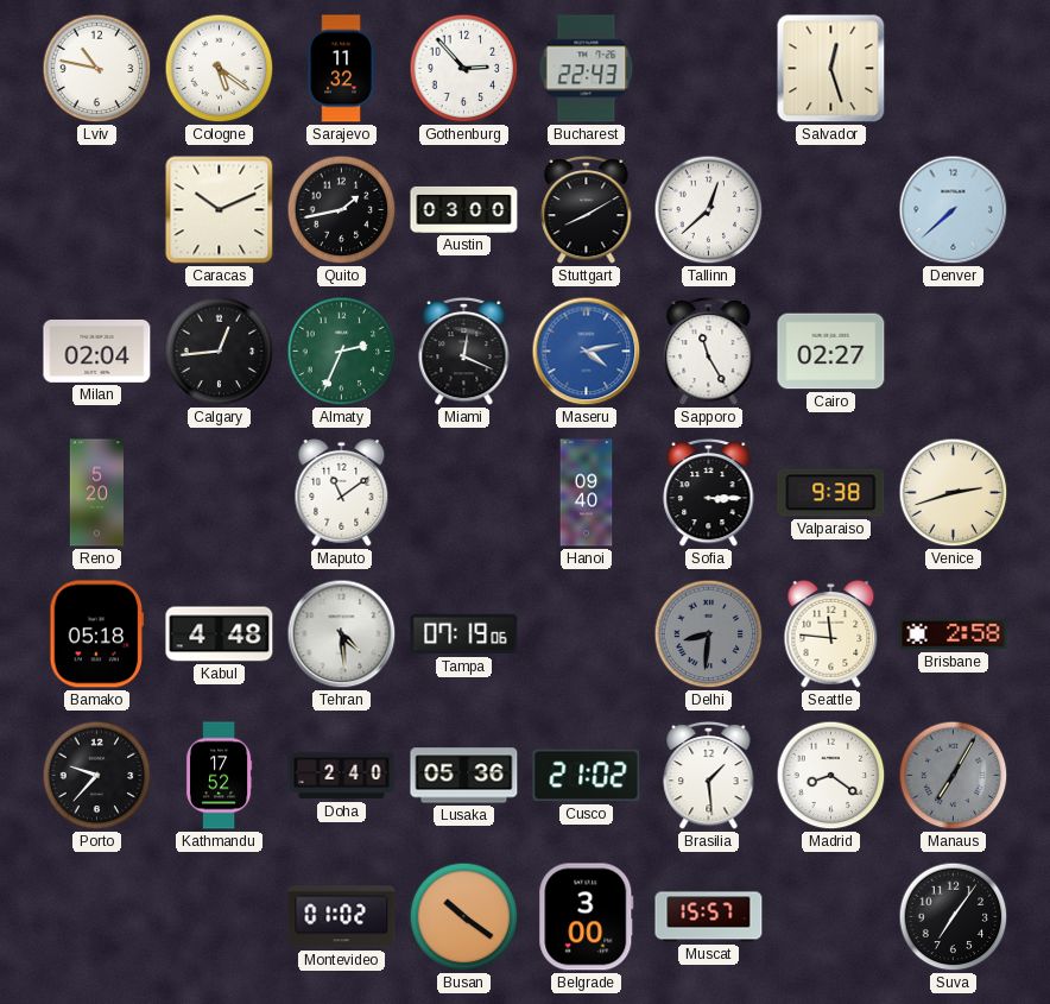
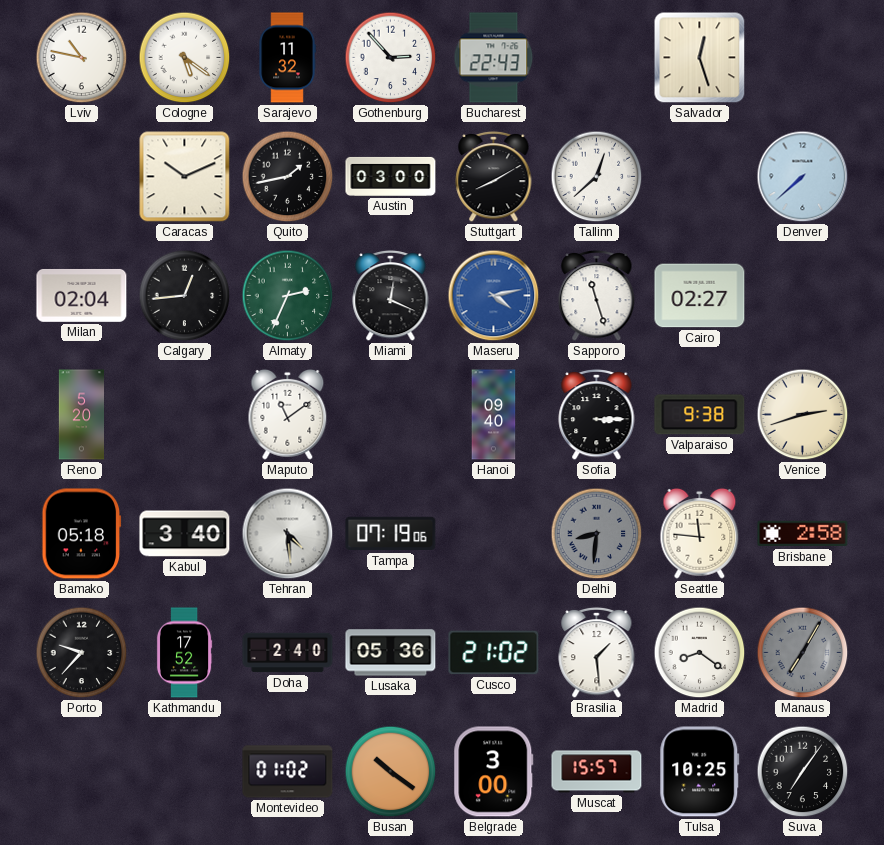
Sapporo: 11:25 -> 11:27
Kabul: 4:48 -> 3:40
Tulsa: none -> 10:25
